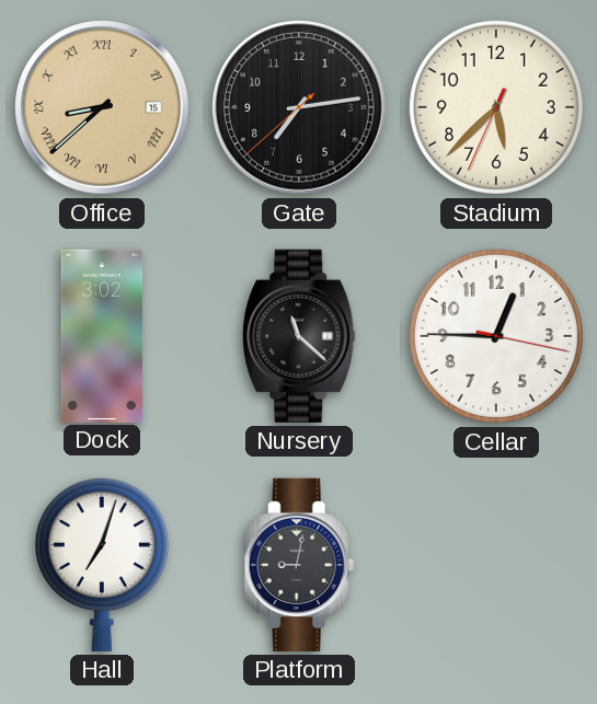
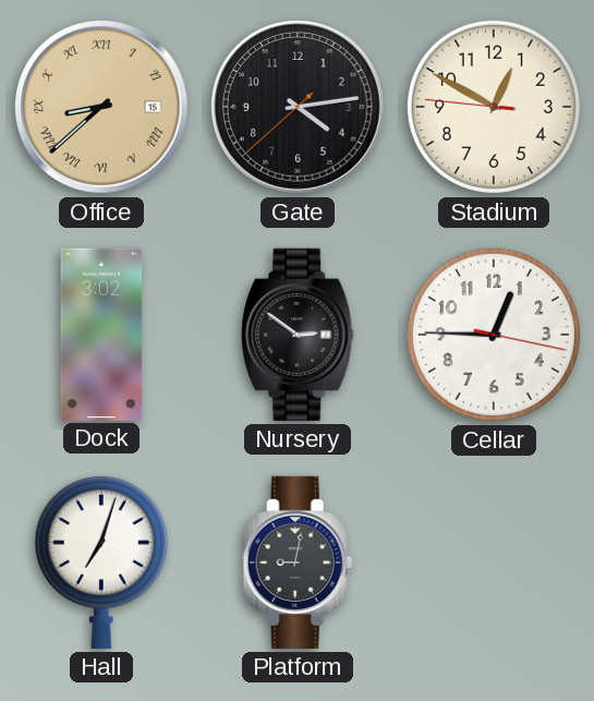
Gate: 7:13 -> 4:13
Stadium: 5:37 -> 12:49
Nursery: 11:22 -> 2:51
